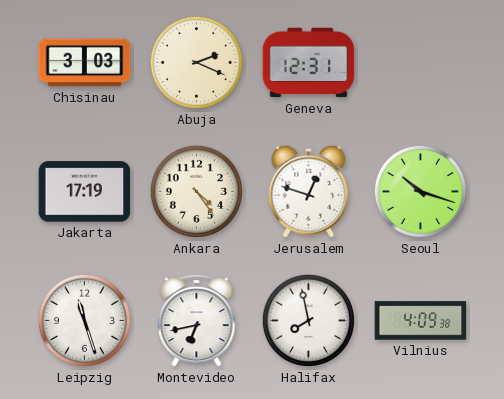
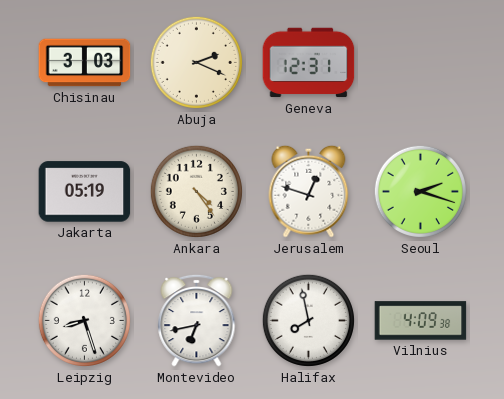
Jakarta: 17:19 -> 05:19
Seoul: 10:18 -> 2:18
Leipzig: 11:27 -> 8:27
